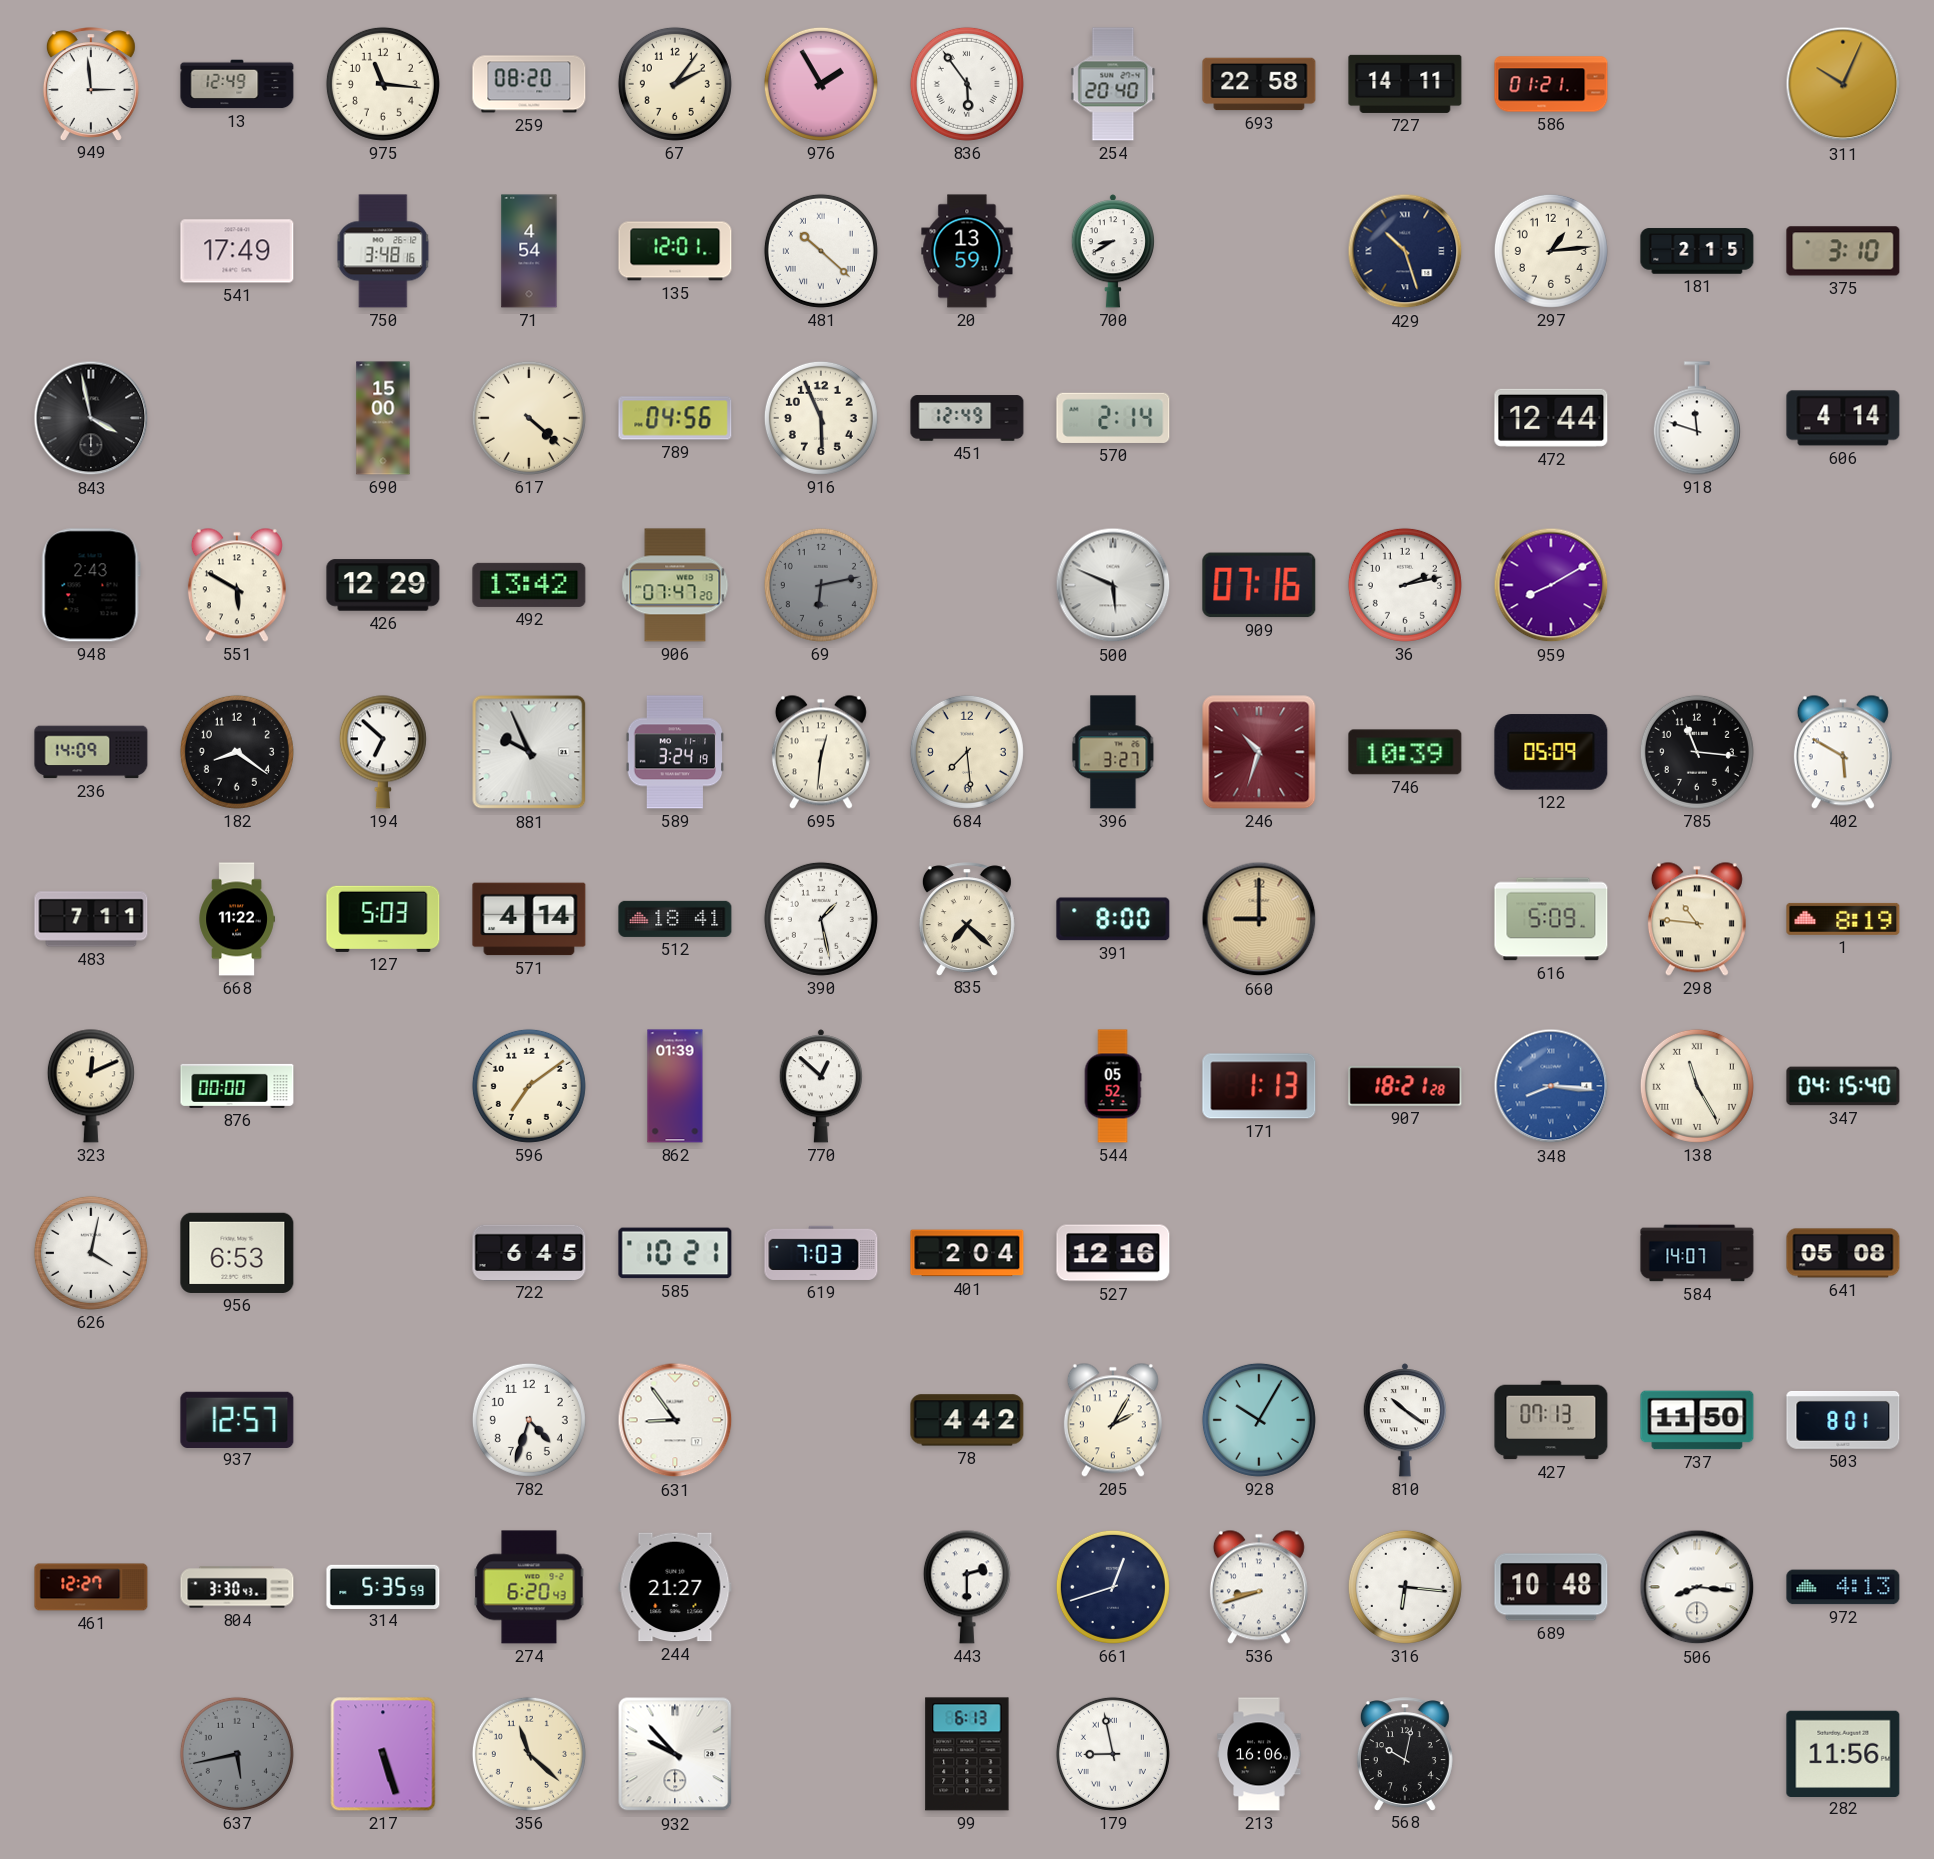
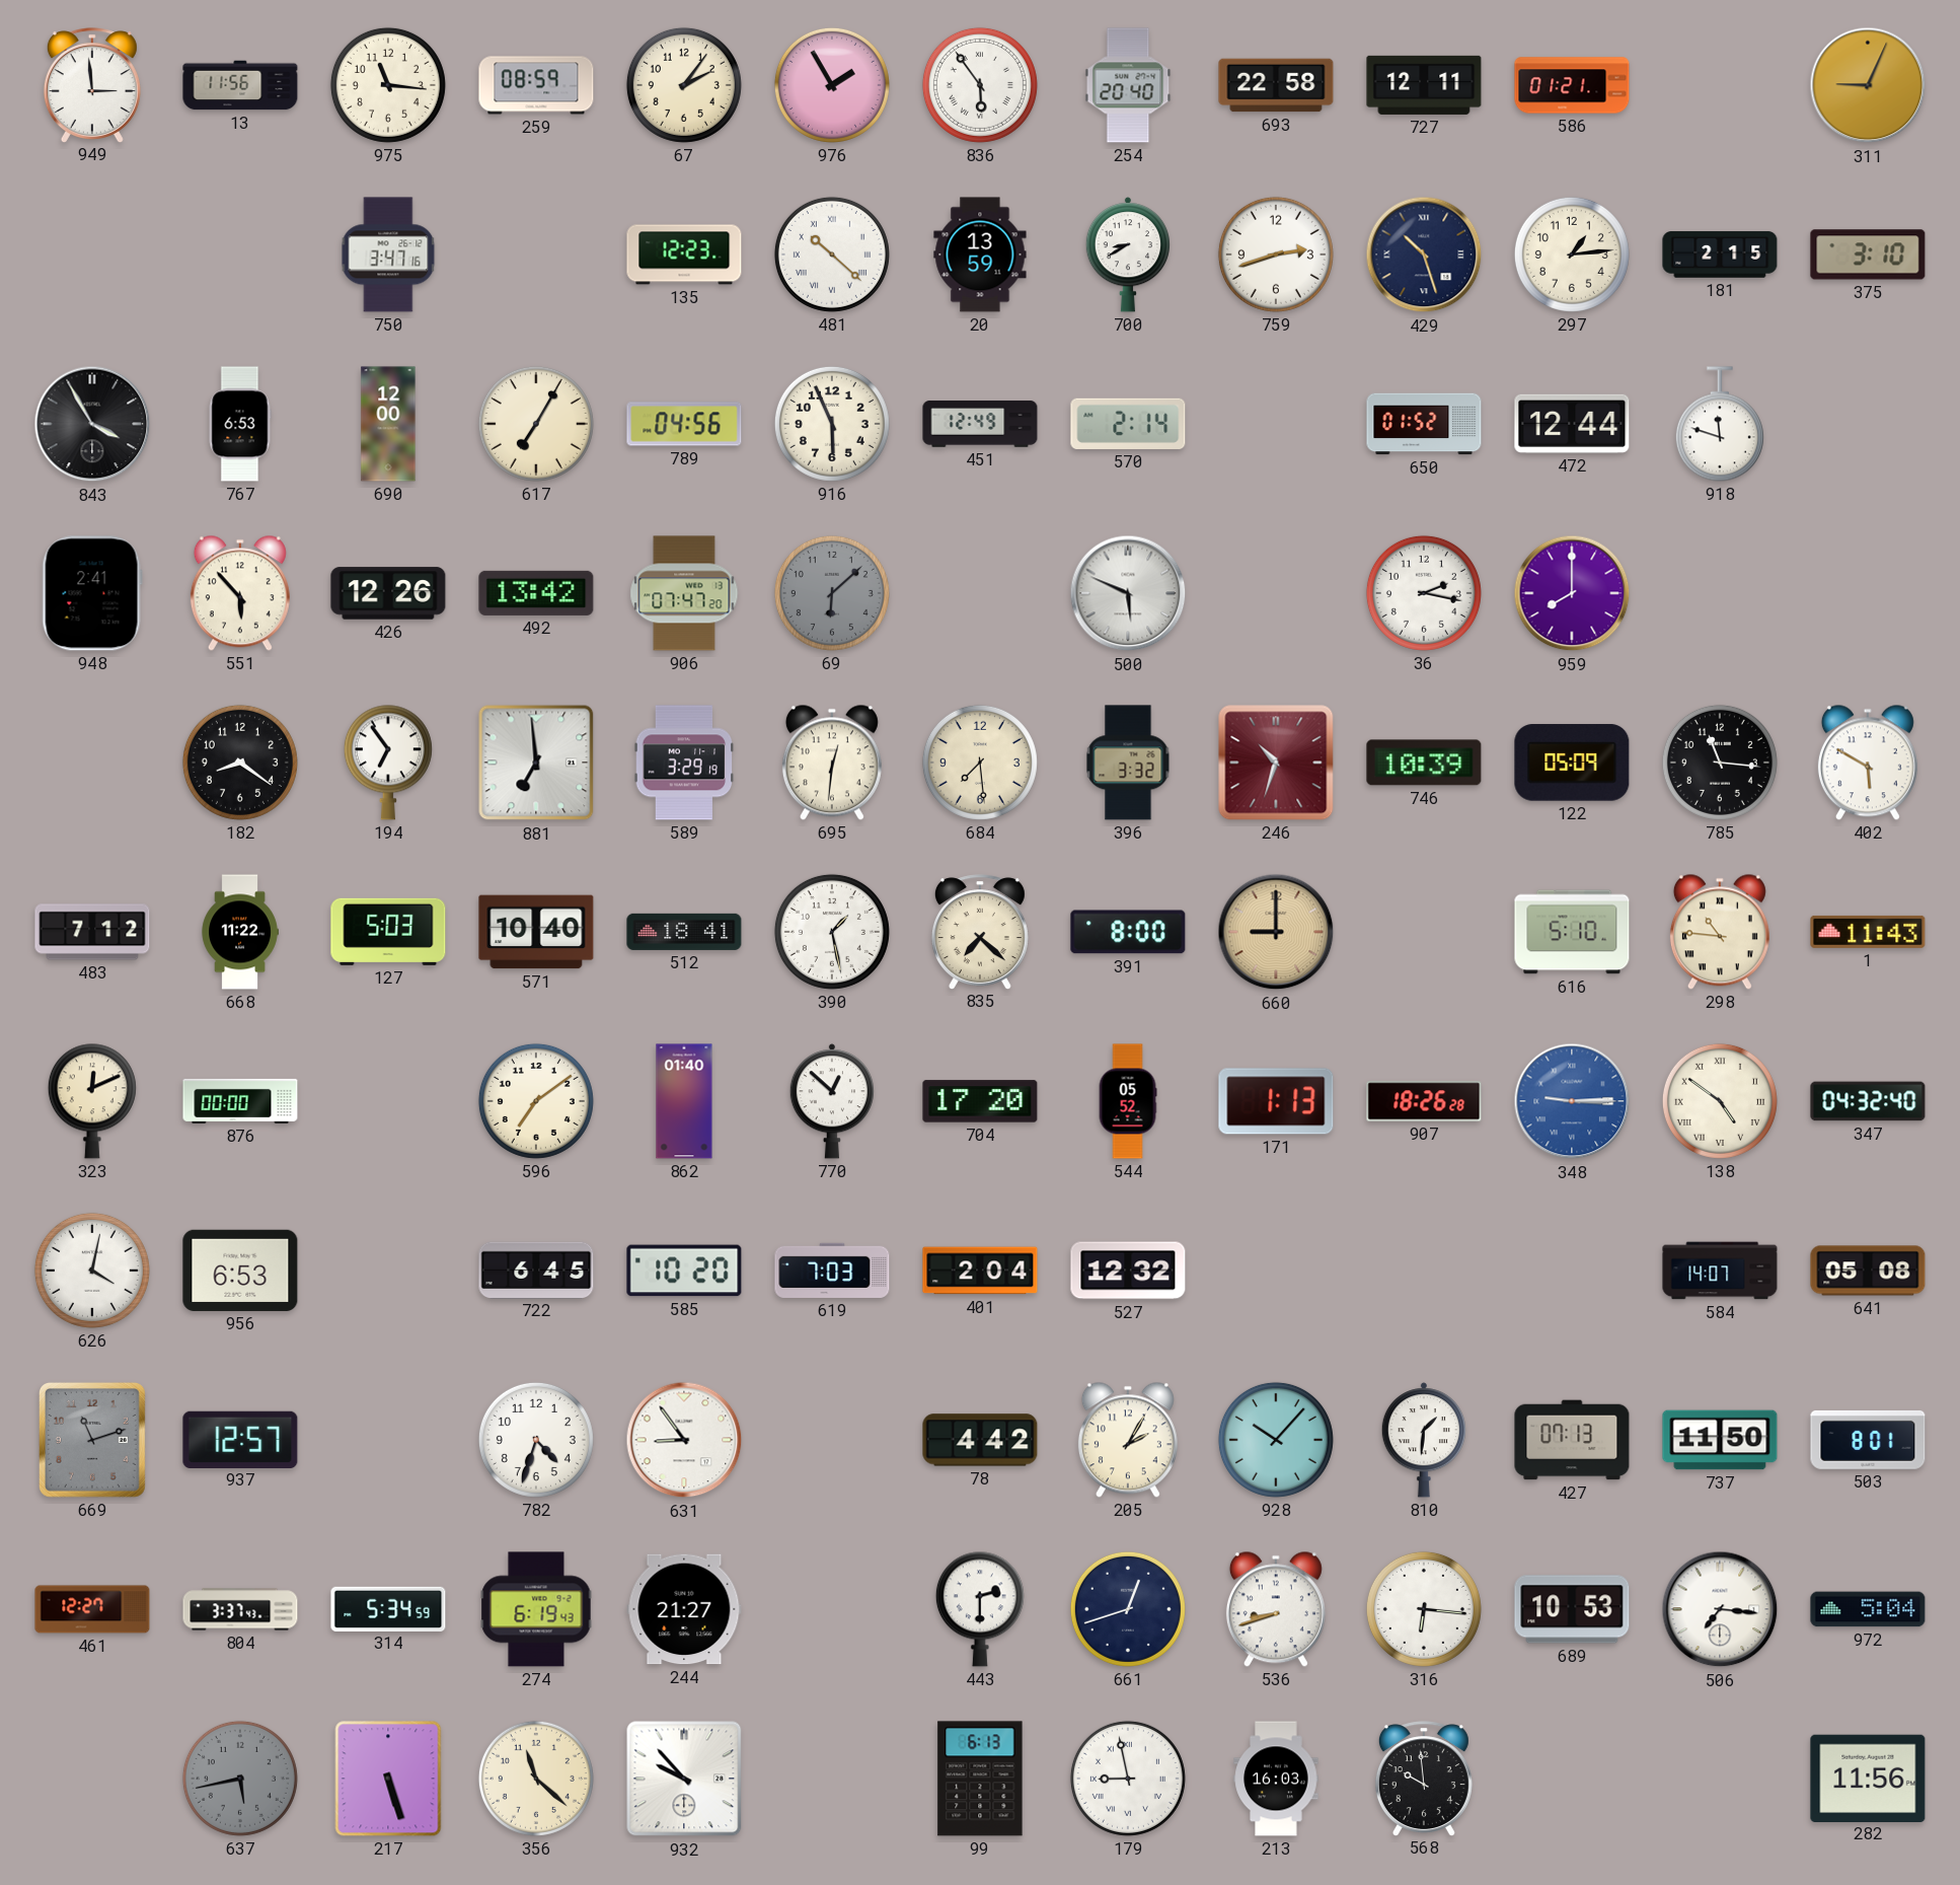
13: 12:49 -> 11:56
259: 08:20 -> 08:59
727: 14:11 -> 12:11
311: 10:04 -> 9:04
541: 17:49 -> none
750: 3:48 -> 3:47
71: 4:54 -> none
135: 12:01 -> 12:23
759: none -> 2:42
843: 3:58 -> 3:55
767: none -> 6:53
690: 15:00 -> 12:00
617: 4:22 -> 7:05
650: none -> 01:52
606: 4:14 -> none
948: 2:43 -> 2:41
551: 5:50 -> 5:53
426: 12:29 -> 12:26
69: 6:13 -> 6:08
909: 07:16 -> none
36: 2:13 -> 2:17
959: 8:10 -> 8:00
236: 14:09 -> none
194: 6:52 -> 6:54
881: 9:56 -> 6:59
589: 3:24 -> 3:29
396: 3:27 -> 3:32
483: 7:11 -> 7:12
571: 4:14 -> 10:40
616: 5:09 -> 5:10
1: 8:19 -> 11:43
862: 01:39 -> 01:40
704: none -> 17:20
907: 18:21 -> 18:26
348: 8:16 -> 9:15
138: 11:25 -> 4:51
347: 04:15 -> 04:32
585: 10:21 -> 10:20
527: 12:16 -> 12:32
669: none -> 11:12
928: 10:05 -> 10:07
810: 10:21 -> 1:31
804: 3:30 -> 3:37
314: 5:35 -> 5:34
274: 6:20 -> 6:19
689: 10:48 -> 10:53
506: 8:16 -> 7:16
972: 4:13 -> 5:04
213: 16:06 -> 16:03
568: 10:02 -> 9:59
